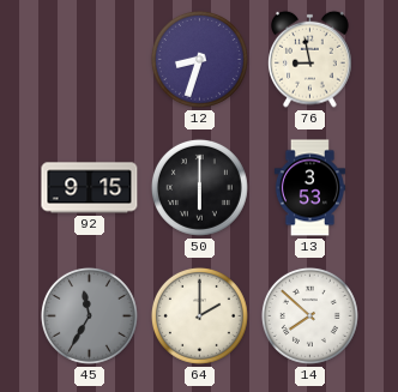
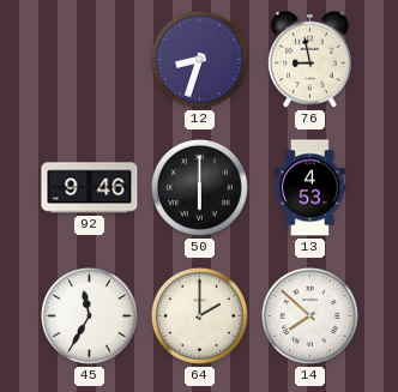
92: 9:15 -> 9:46
13: 3:53 -> 4:53
45 dial: grey -> white
